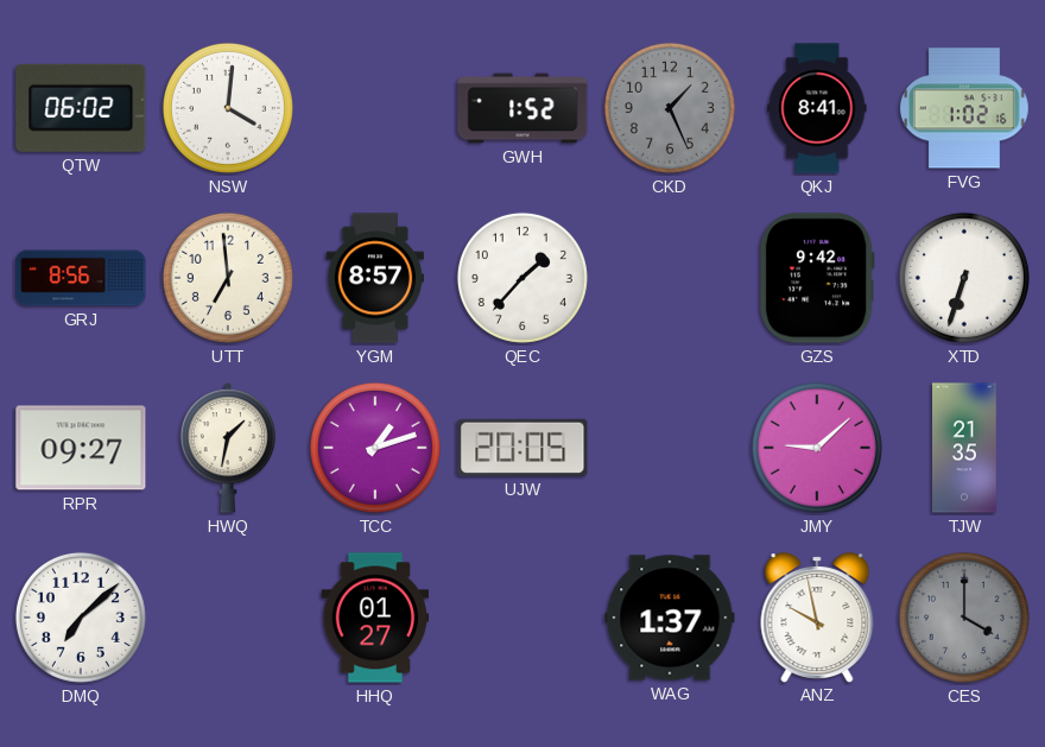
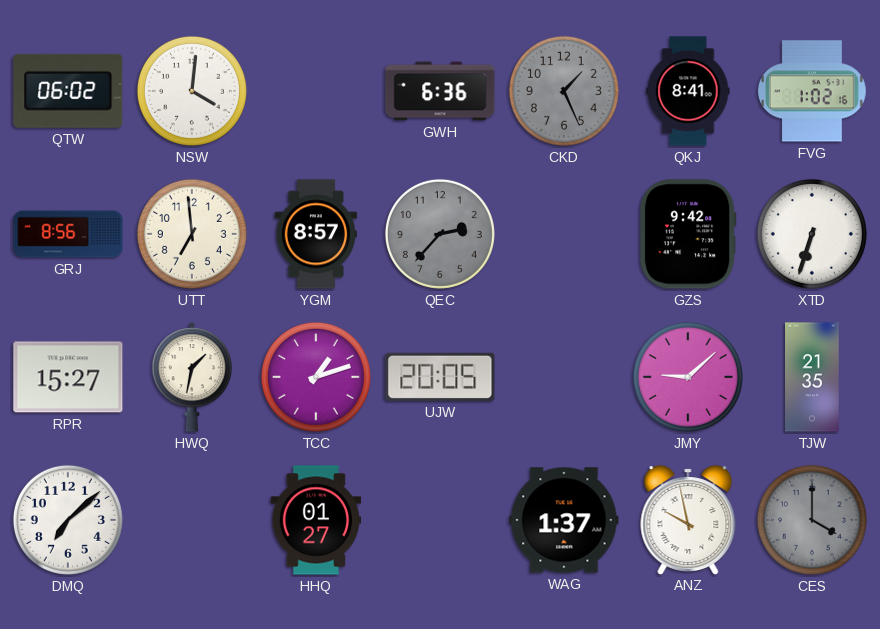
GWH: 1:52 -> 6:36
QEC: 1:37 -> 2:37
QEC dial: white -> grey
RPR: 09:27 -> 15:27
